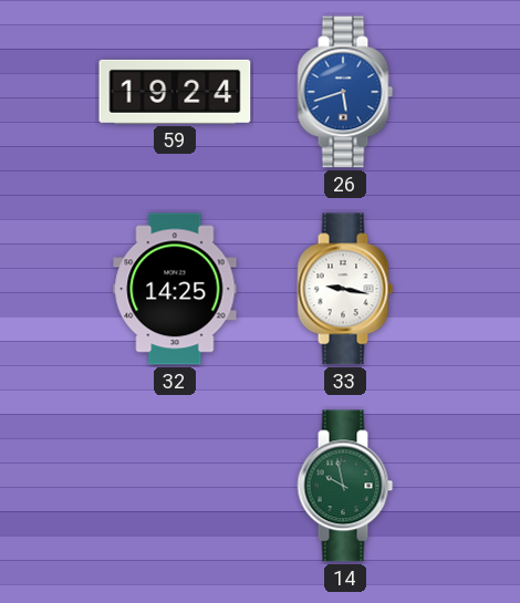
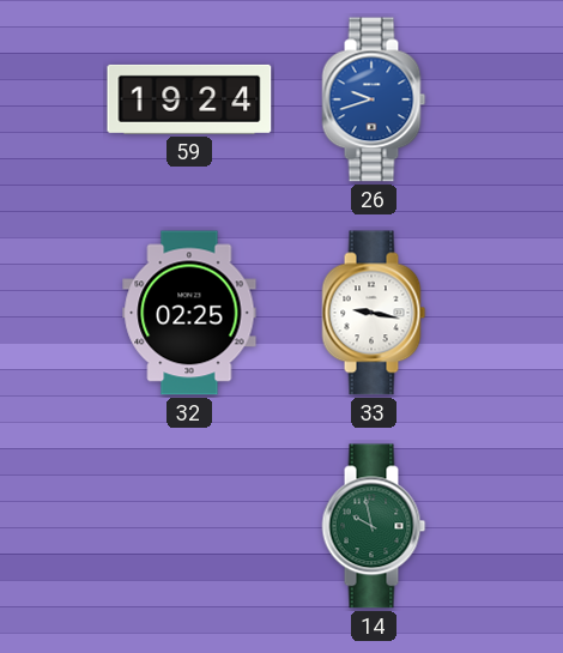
26: 5:42 -> 9:42
32: 14:25 -> 02:25
